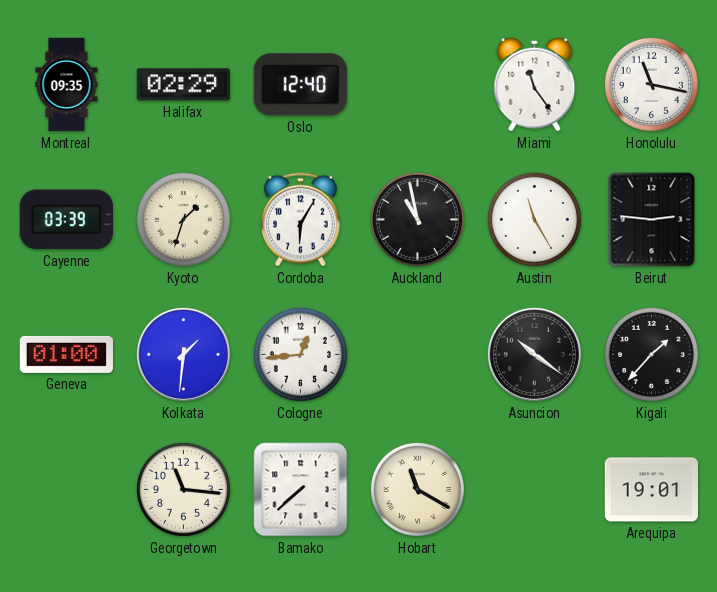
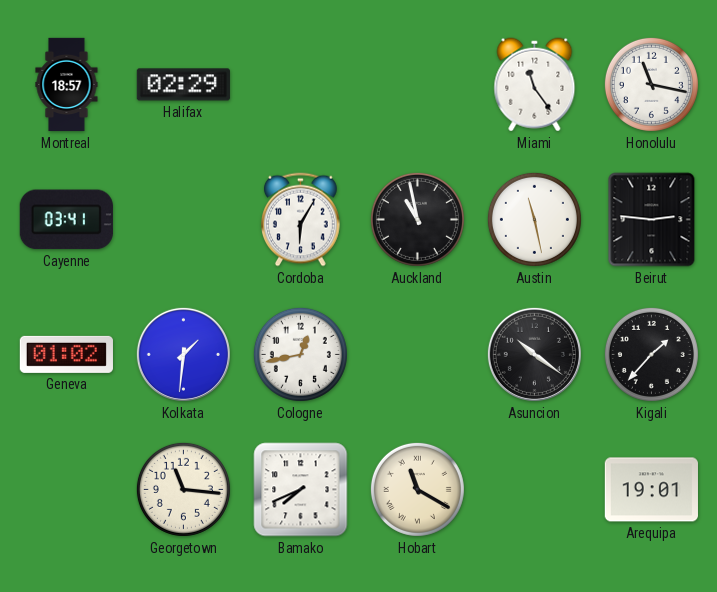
Montreal: 09:35 -> 18:57
Oslo: 12:40 -> none
Cayenne: 03:39 -> 03:41
Kyoto: 1:33 -> none
Austin: 11:25 -> 11:28
Geneva: 01:00 -> 01:02
Cologne: 12:44 -> 12:43
Bamako: 7:38 -> 7:41
